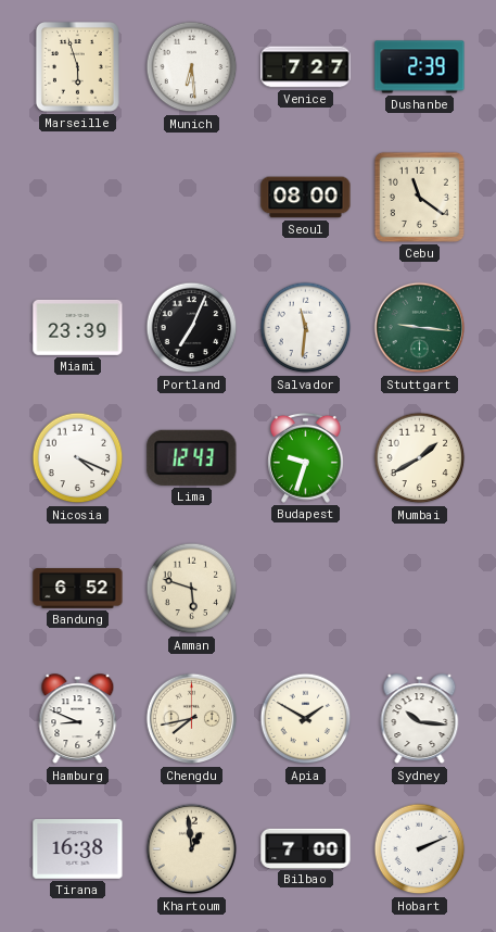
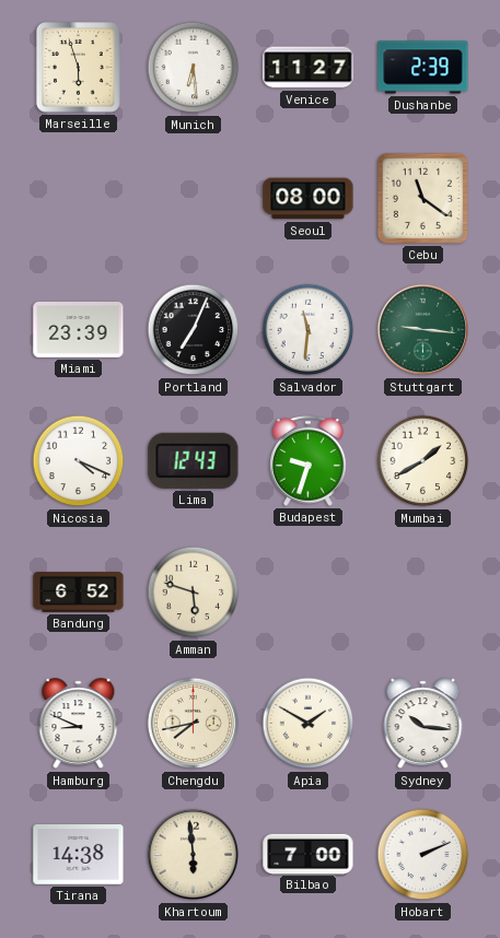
Venice: 7:27 -> 11:27
Tirana: 16:38 -> 14:38
Khartoum: 12:59 -> 5:59
